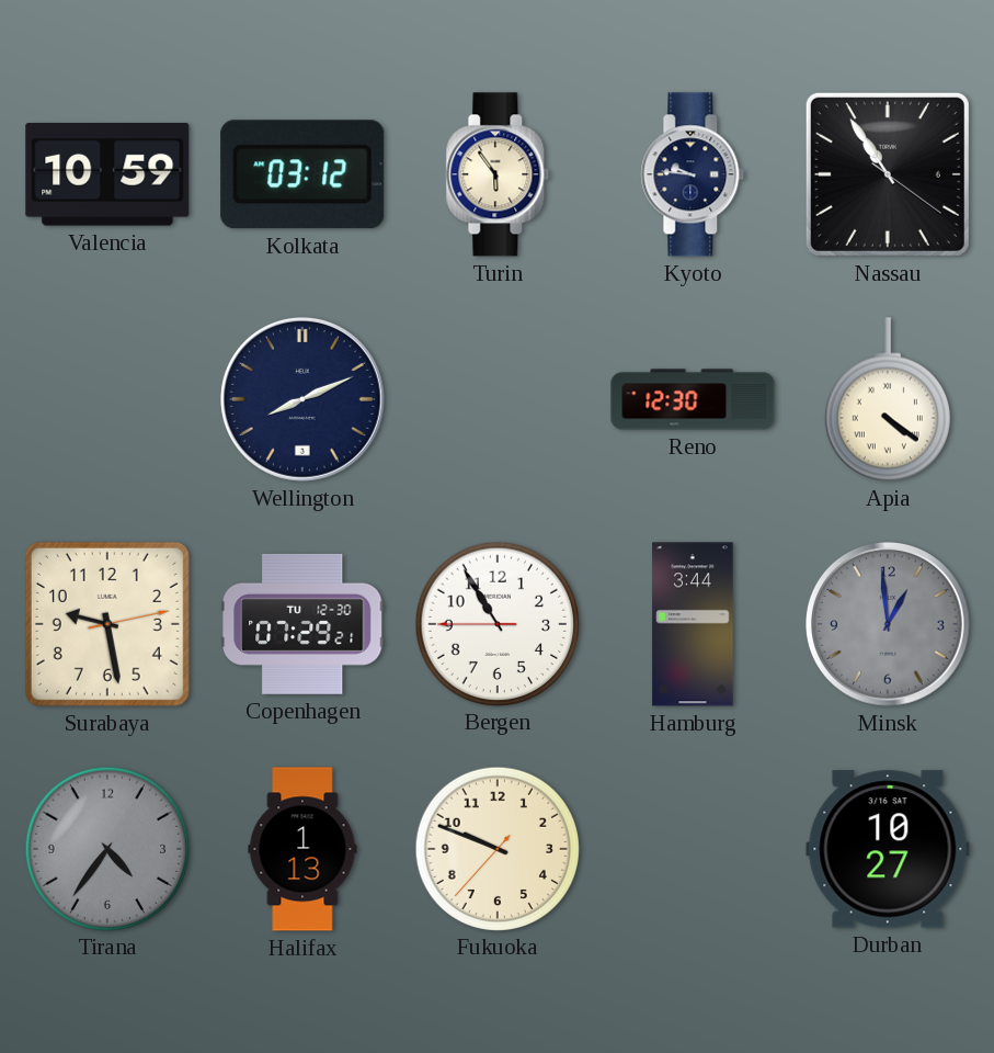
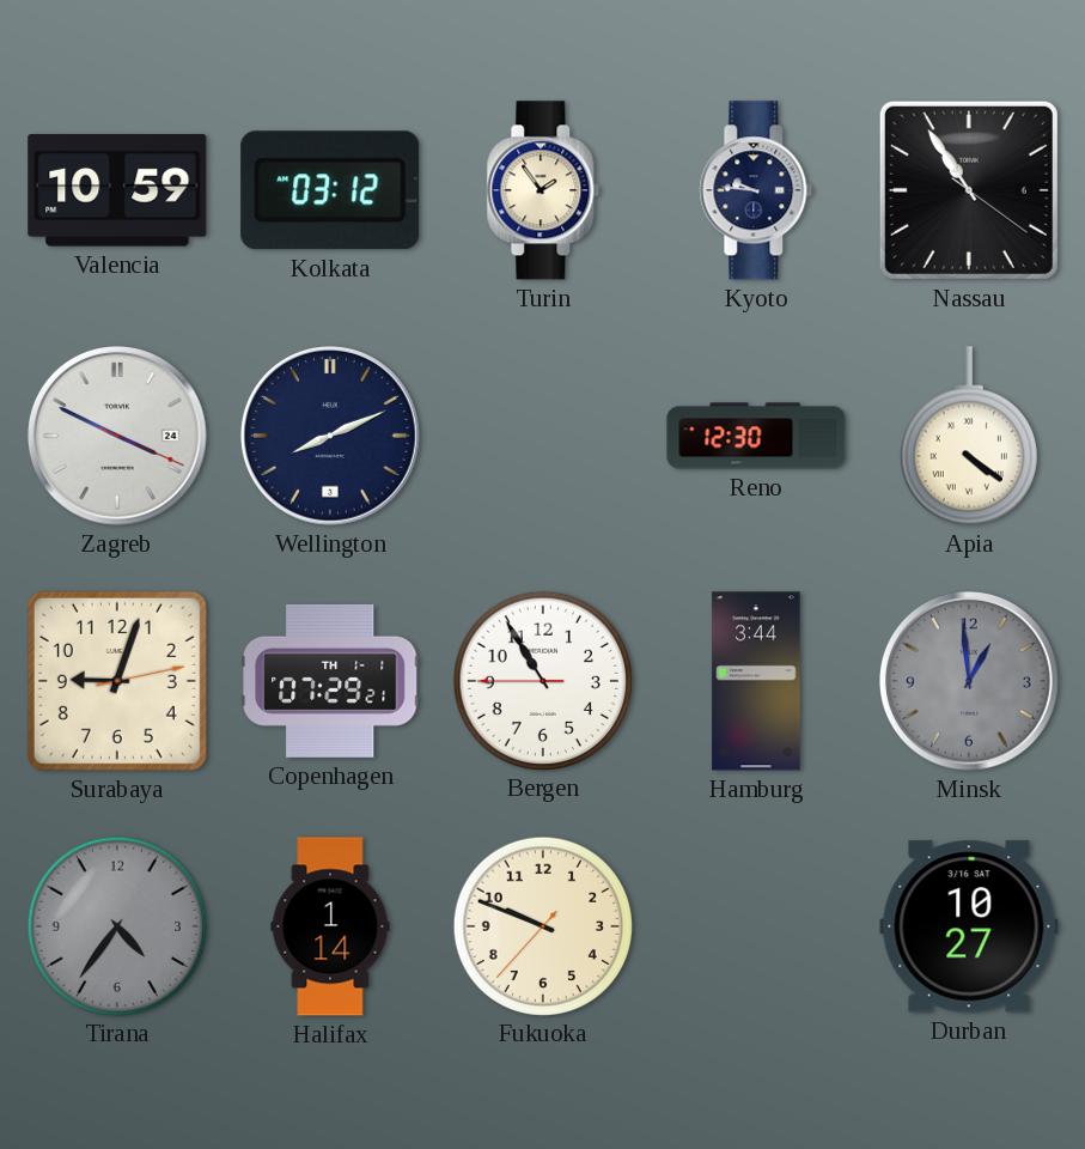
Turin: 5:54 -> 1:54
Zagreb: none -> 3:49
Surabaya: 9:28 -> 9:03
Copenhagen date: TU 12-30 -> TH 1-1
Halifax: 1:13 -> 1:14
